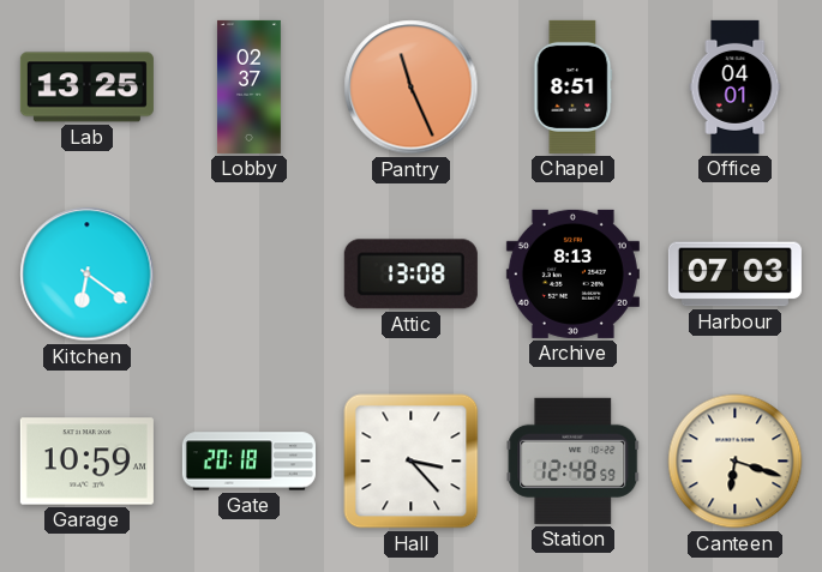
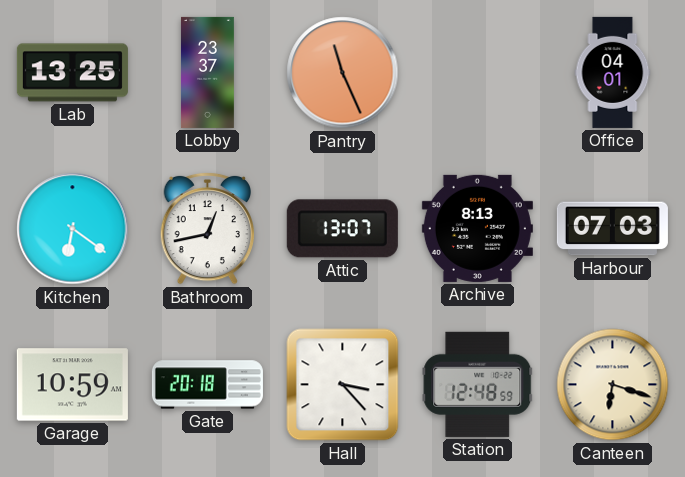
Lobby: 02:37 -> 23:37
Chapel: 8:51 -> none
Bathroom: none -> 12:43
Attic: 13:08 -> 13:07
